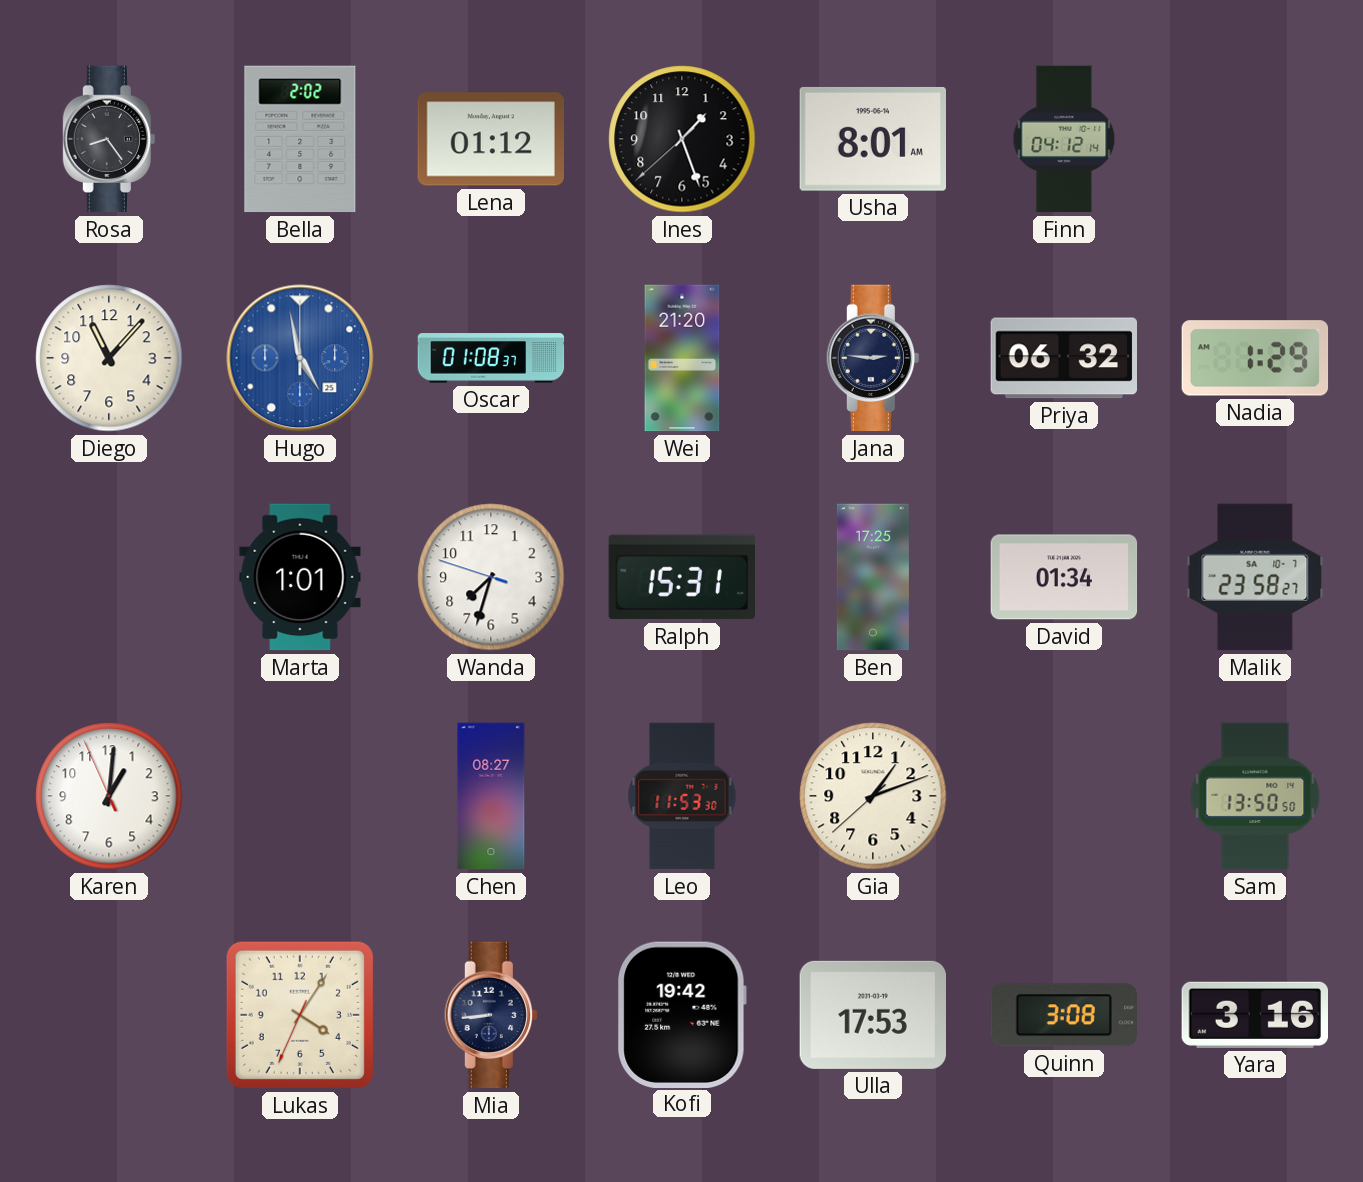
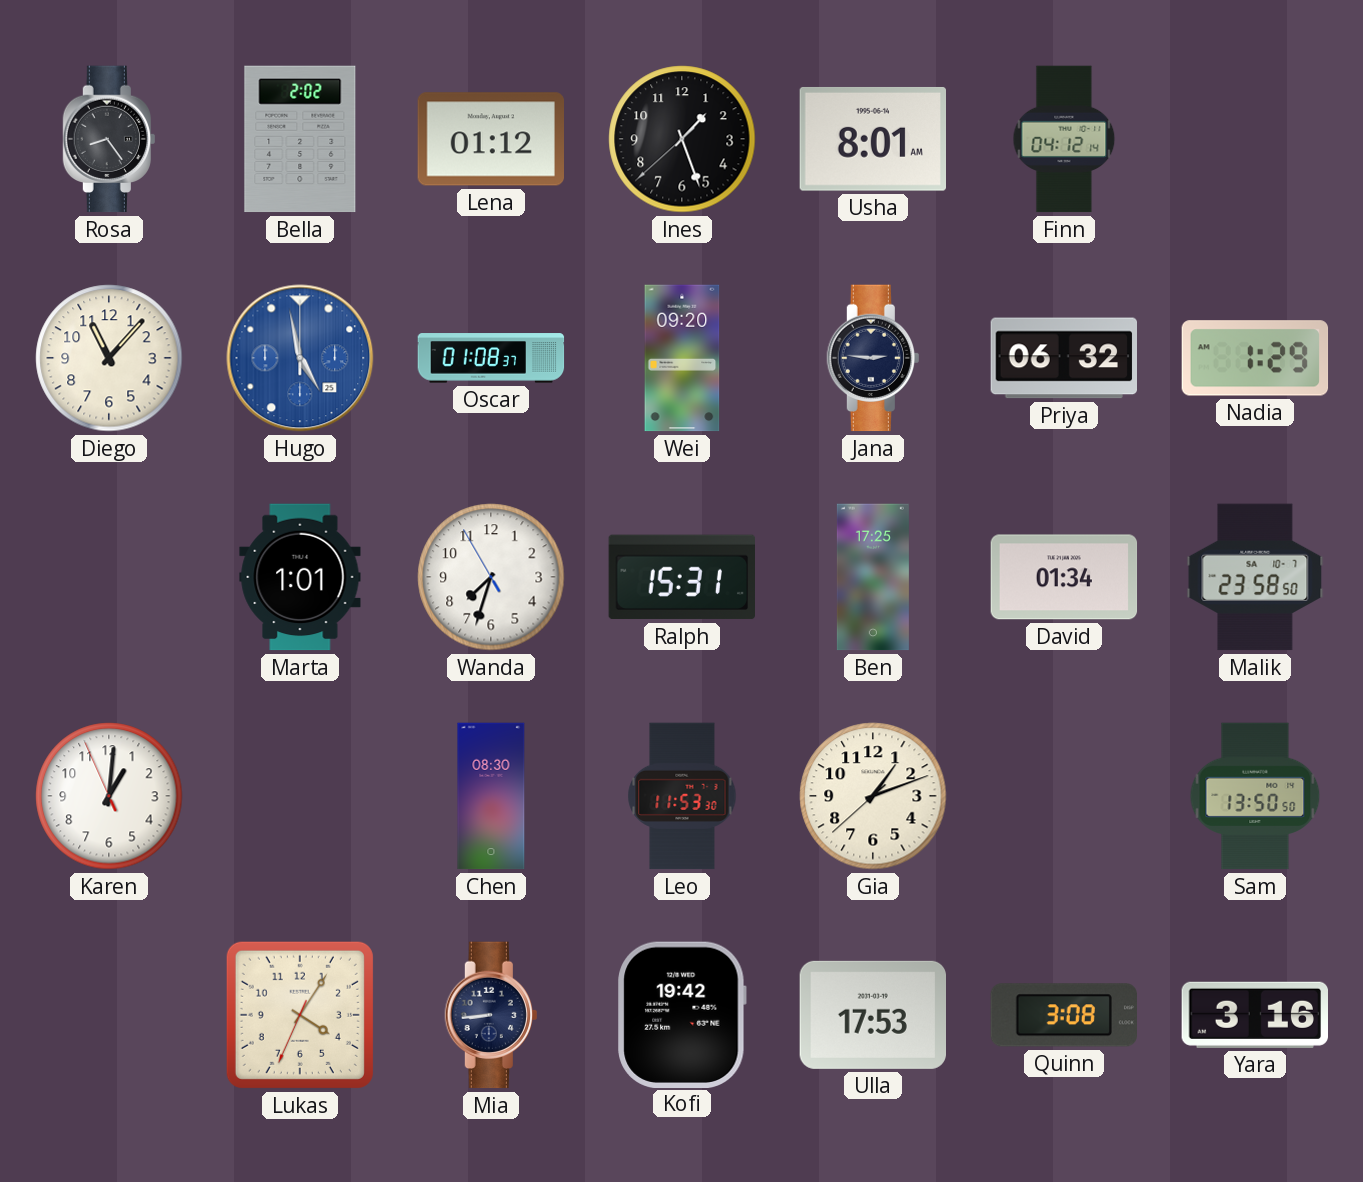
Wei: 21:20 -> 09:20
Wanda: 7:32:48 -> 7:32:55
Malik: 23:58:27 -> 23:58:50
Chen: 08:27 -> 08:30
